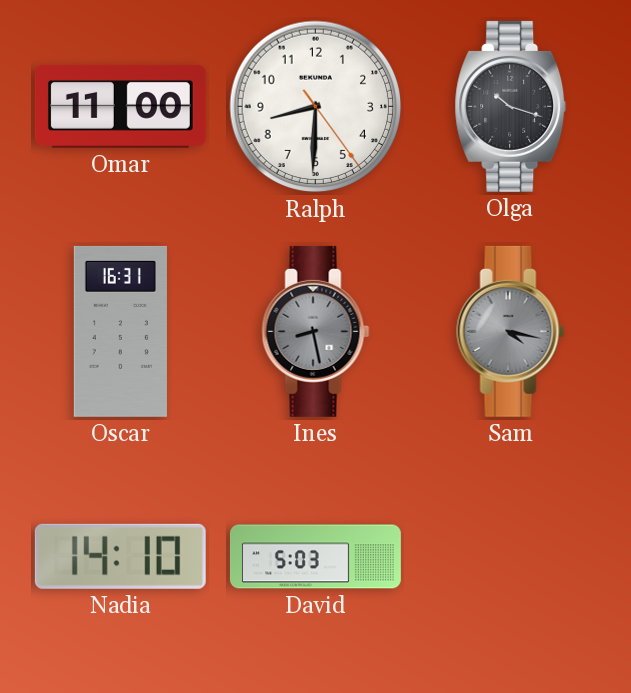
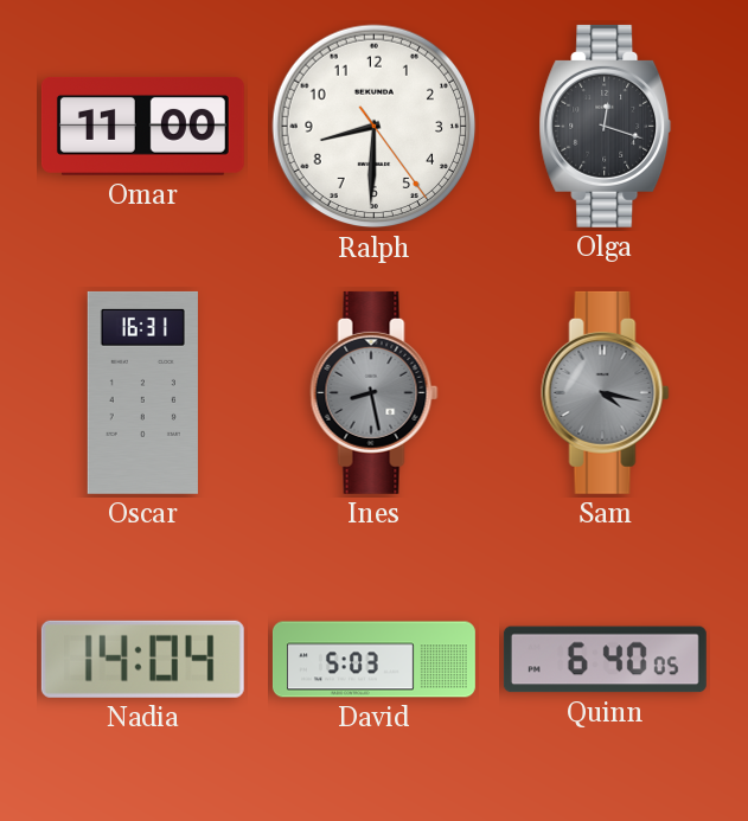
Olga: 10:18 -> 12:18
Nadia: 14:10 -> 14:04
Quinn: none -> 6:40
